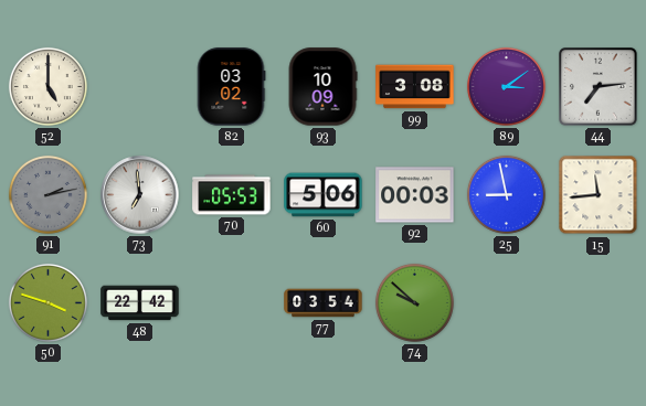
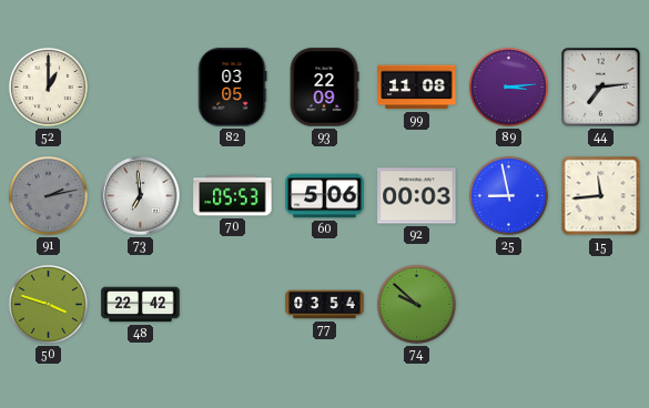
52: 5:00 -> 1:00
82: 03:02 -> 03:05
93: 10:09 -> 22:09
99: 3:08 -> 11:08
89: 3:09 -> 3:14
